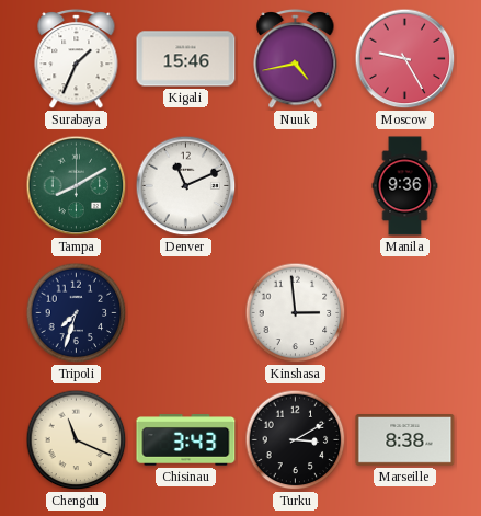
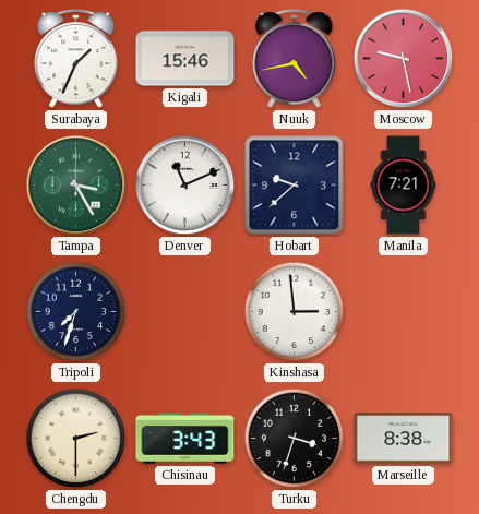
Moscow: 9:25 -> 9:28
Tampa: 8:10 -> 3:25
Hobart: none -> 9:38
Manila: 9:36 -> 7:21
Chengdu: 11:19 -> 2:30
Turku: 3:10 -> 3:33
